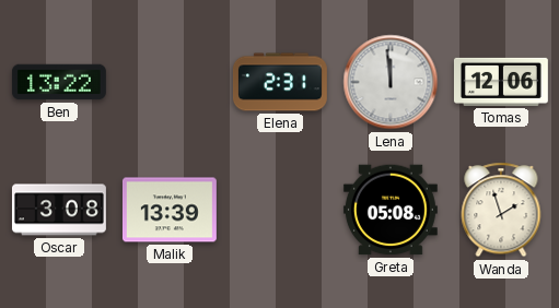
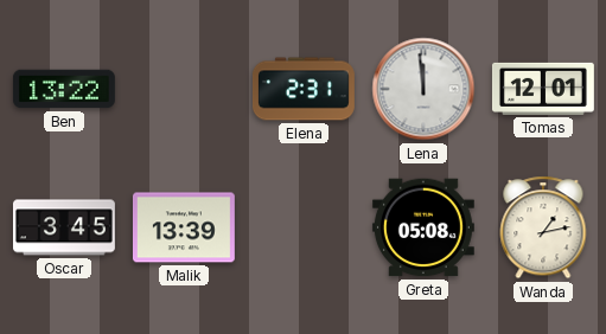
Tomas: 12:06 -> 12:01
Oscar: 3:08 -> 3:45
Wanda: 1:57 -> 1:13
